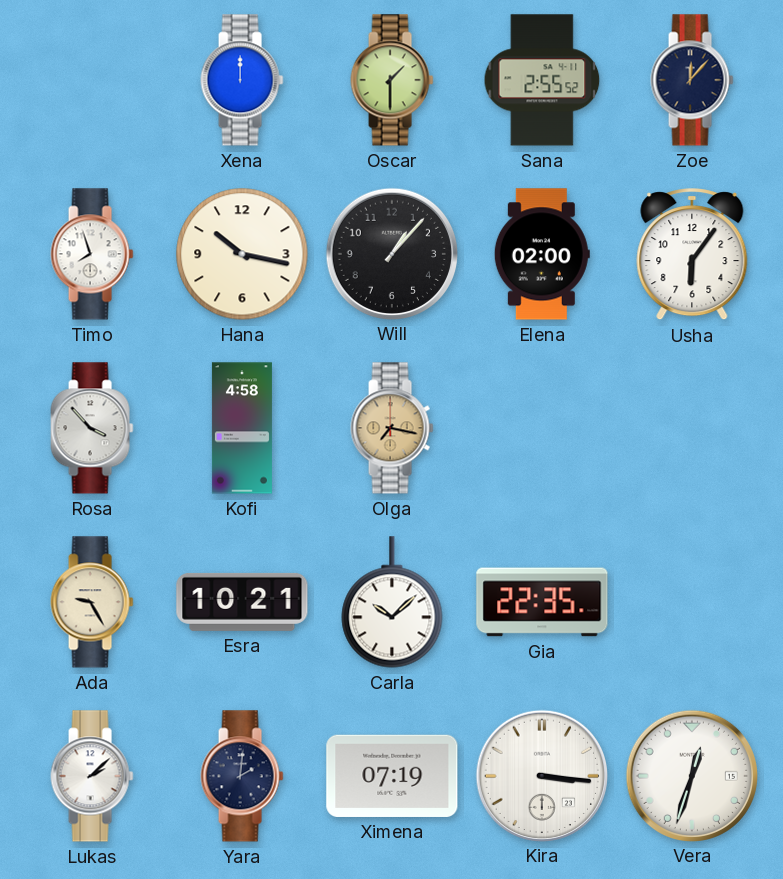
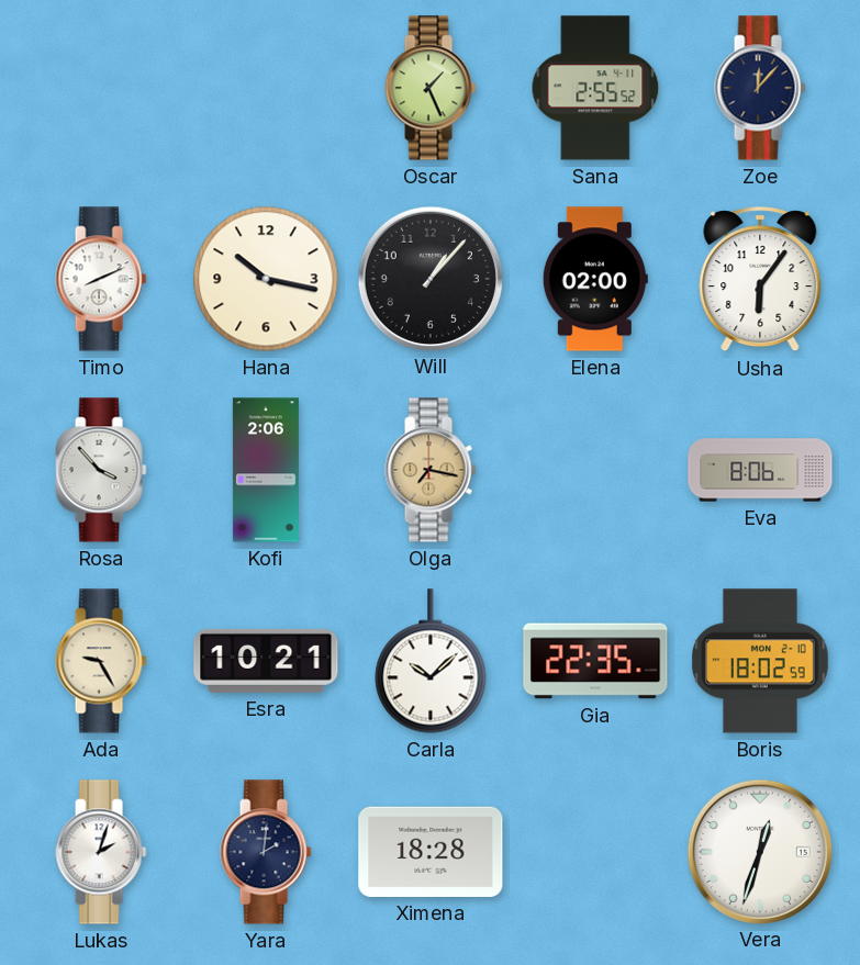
Xena: 12:00 -> none
Oscar: 1:30 -> 1:26
Timo: 7:57 -> 8:11
Kofi: 4:58 -> 2:06
Eva: none -> 8:06
Boris: none -> 18:02
Lukas: 2:08 -> 2:03
Ximena: 07:19 -> 18:28
Kira: 3:16 -> none
